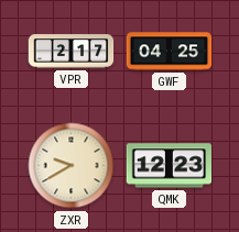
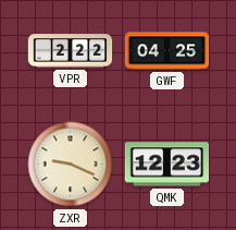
VPR: 2:17 -> 2:22
ZXR: 9:40 -> 9:19
